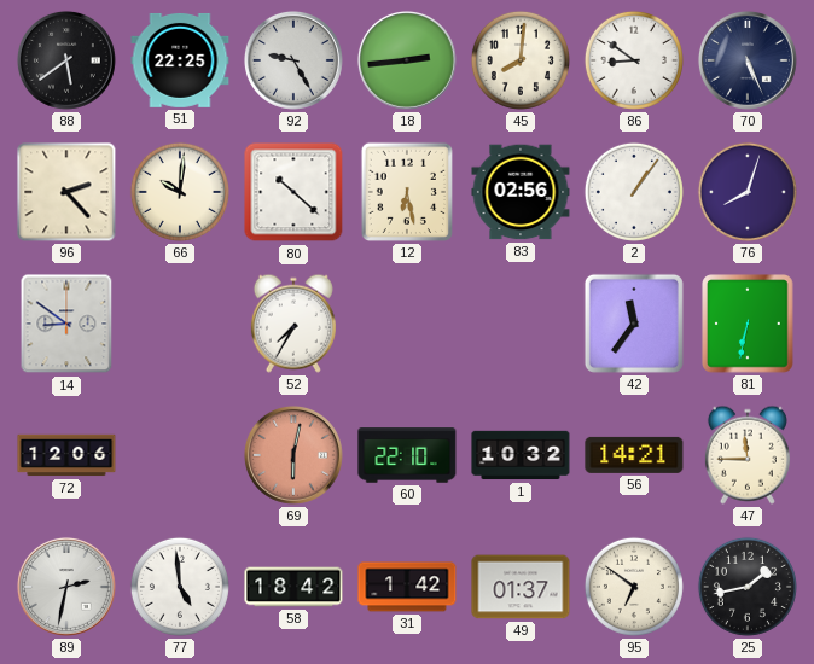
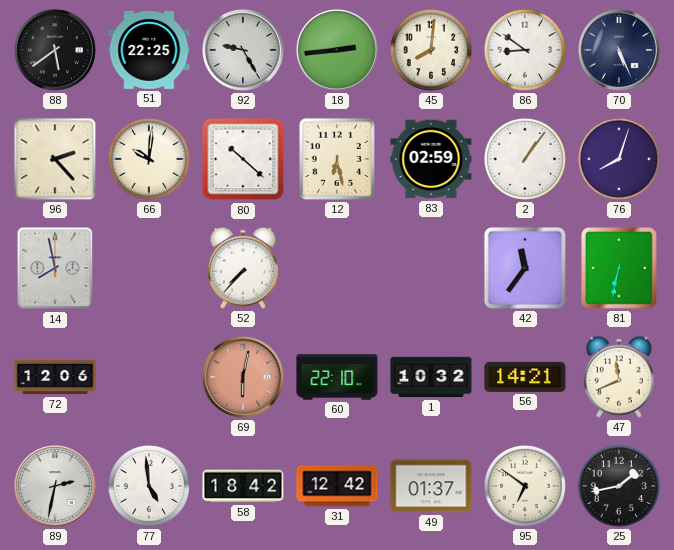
83: 02:56 -> 02:59
14: 8:51 -> 7:58
52: 7:35 -> 7:37
47: 11:45 -> 11:41
31: 1:42 -> 12:42
